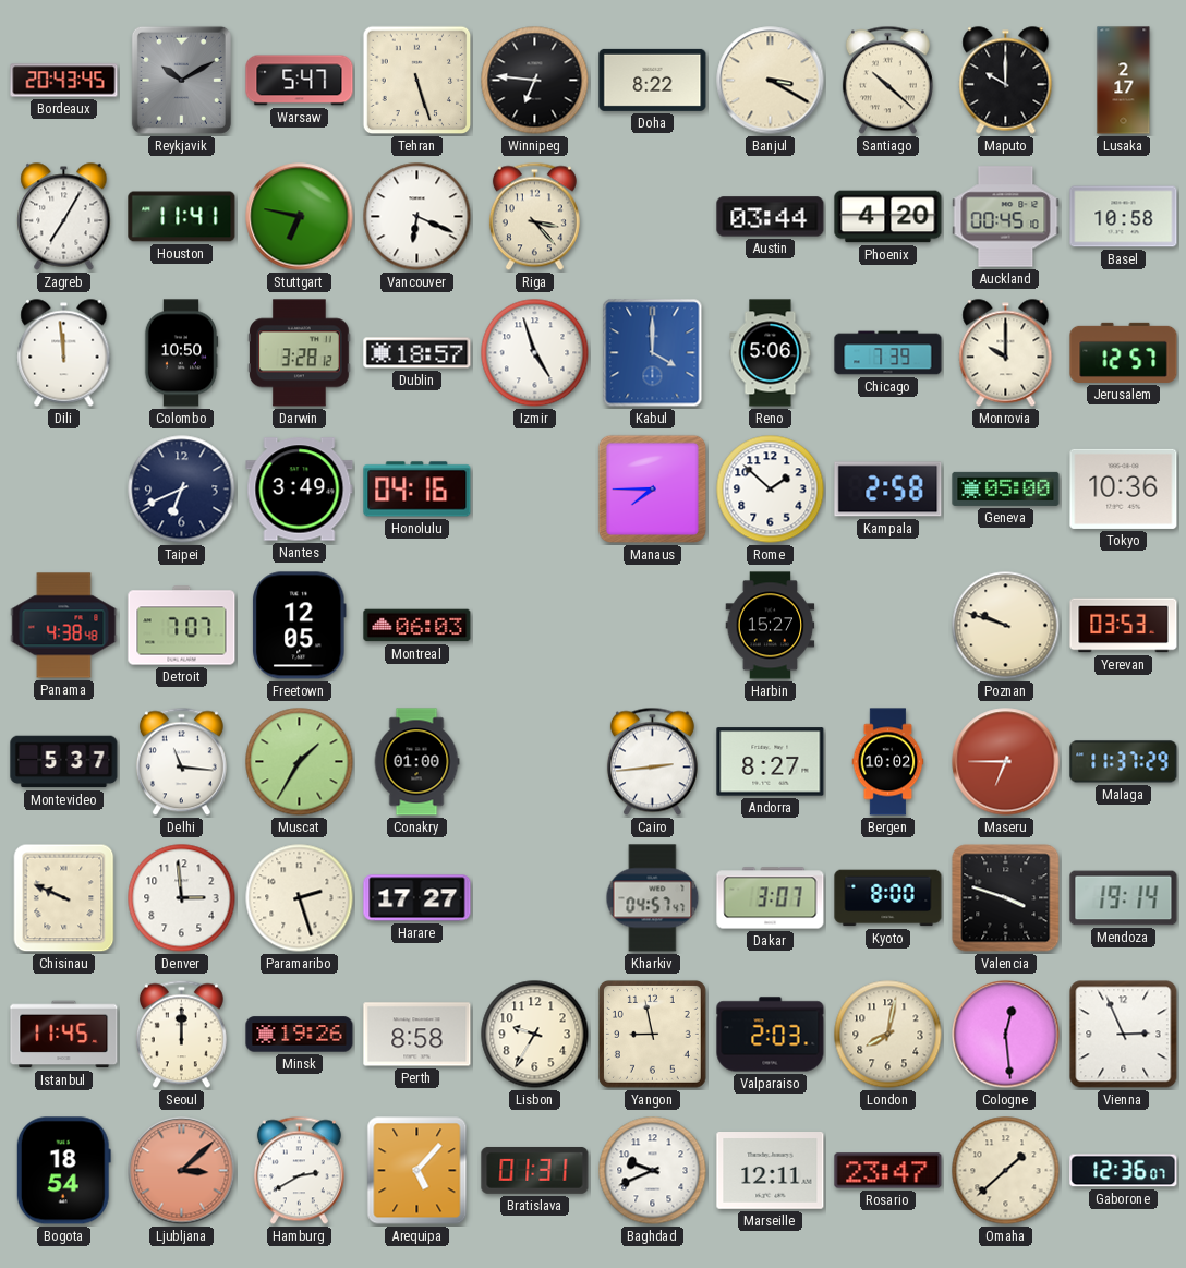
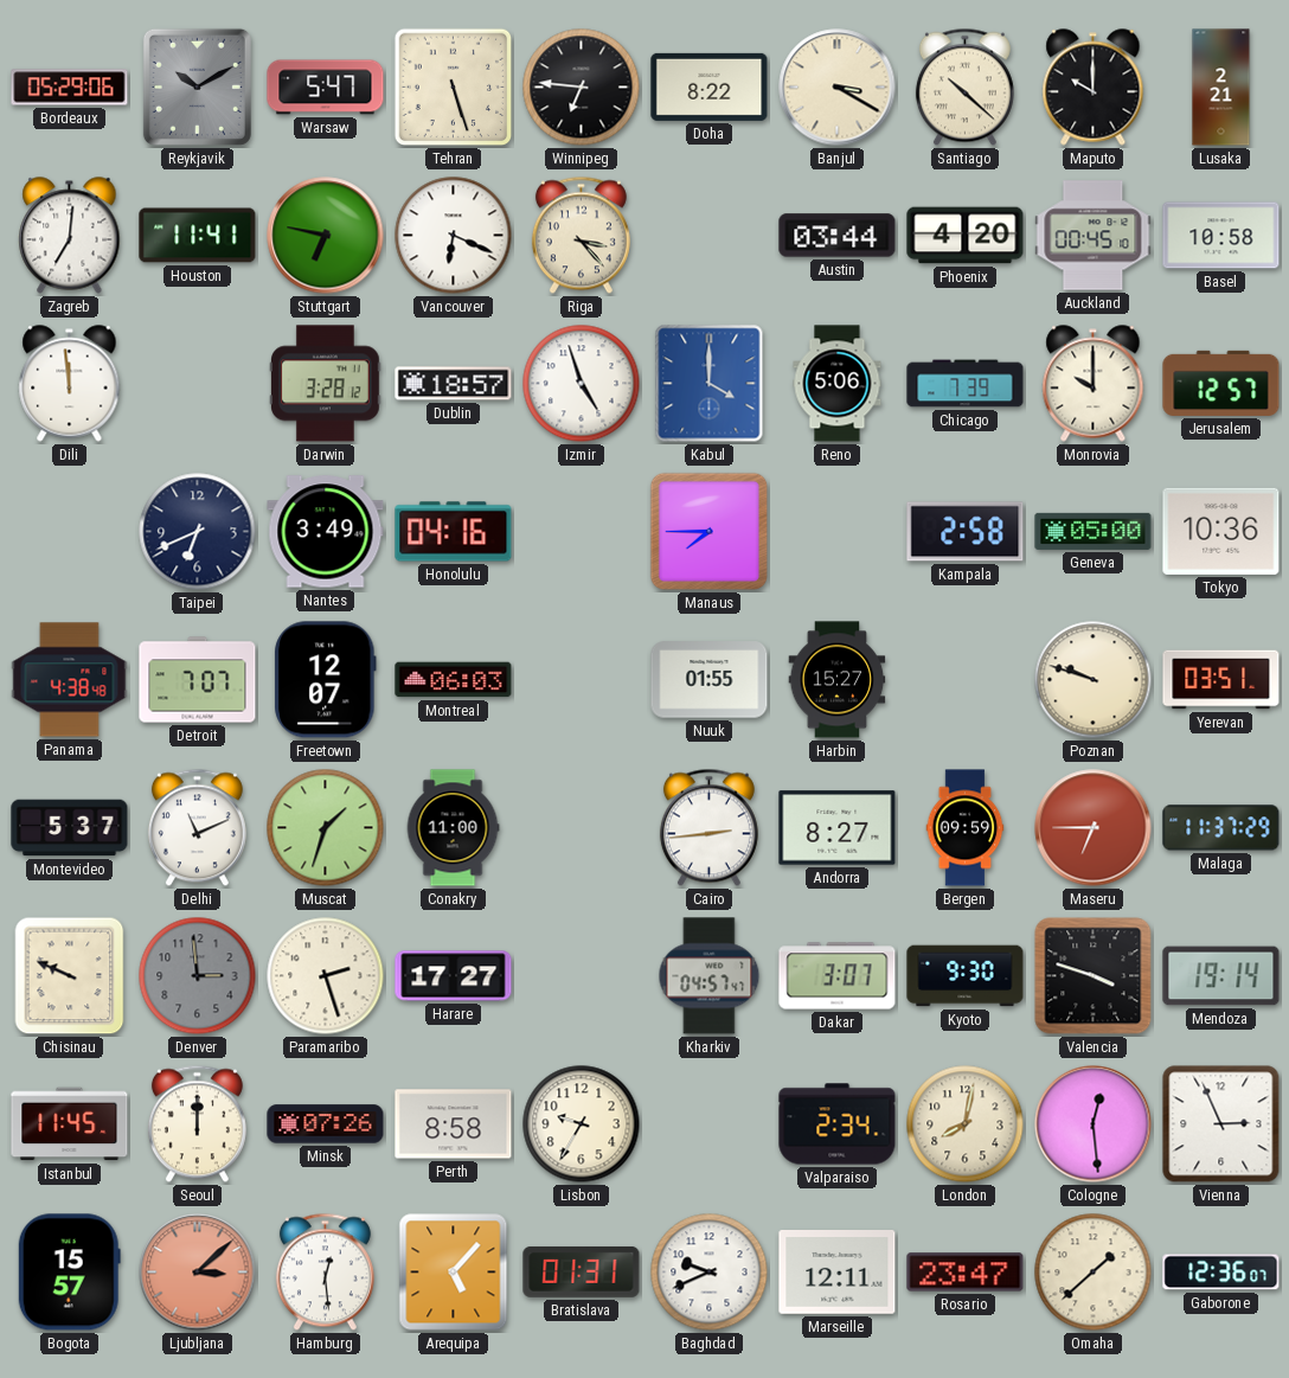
Bordeaux: 20:43 -> 05:29
Lusaka: 2:17 -> 2:21
Zagreb: 7:05 -> 7:01
Colombo: 10:50 -> none
Rome: 1:52 -> none
Freetown: 12:05 -> 12:07
Nuuk: none -> 01:55
Yerevan: 03:53 -> 03:51
Delhi: 11:16 -> 11:11
Muscat: 1:35 -> 1:33
Conakry: 01:00 -> 11:00
Bergen: 10:02 -> 09:59
Denver dial: white -> grey
Kyoto: 8:00 -> 9:30
Minsk: 19:26 -> 07:26
Yangon: 8:58 -> none
Valparaiso: 2:03 -> 2:34
Bogota: 18:54 -> 15:57
Hamburg: 2:40 -> 12:29
